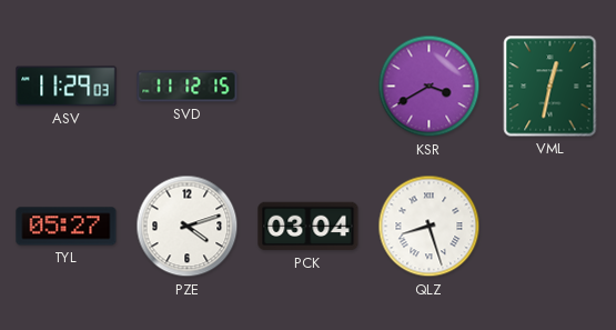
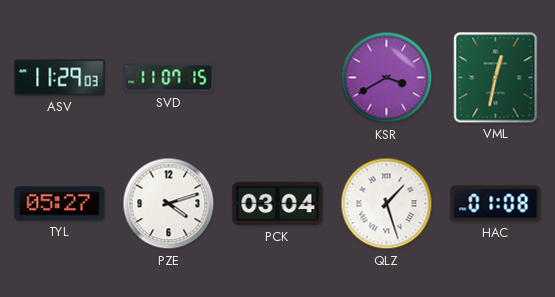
SVD: 11:12 -> 11:07
QLZ: 8:27 -> 1:27
HAC: none -> 01:08
